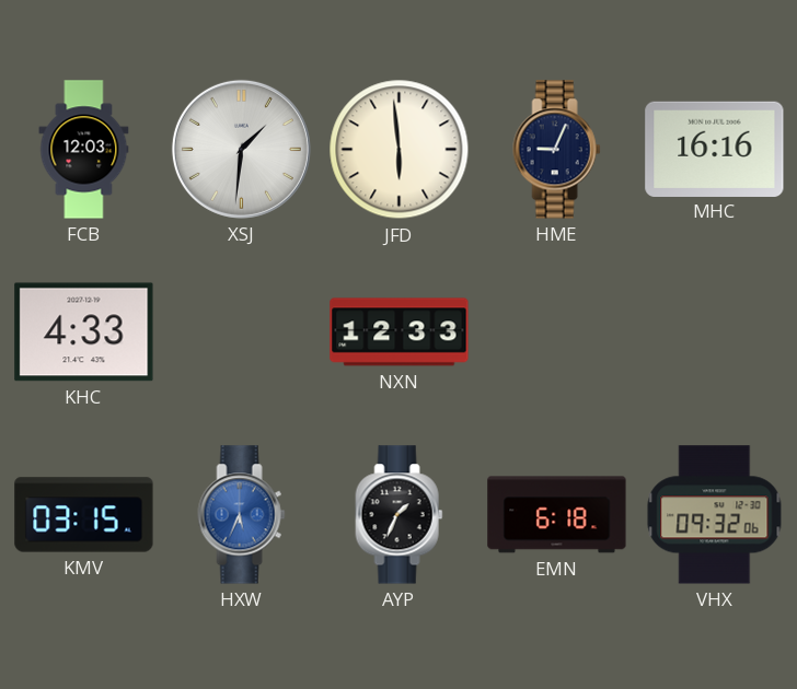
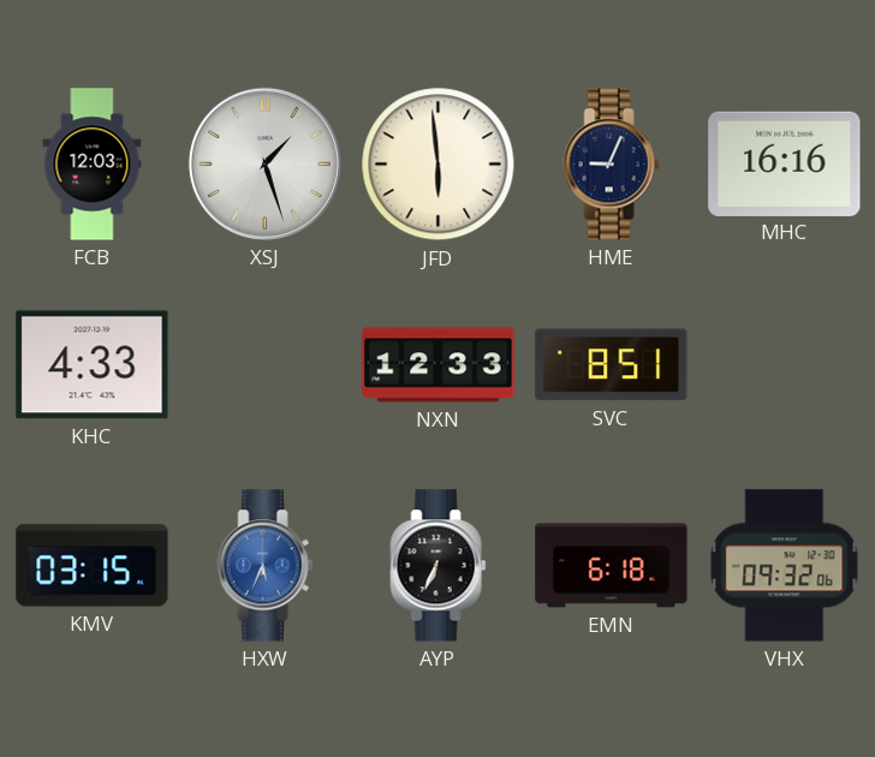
XSJ: 1:31 -> 1:27
SVC: none -> 8:51
AYP: 1:34 -> 6:34
